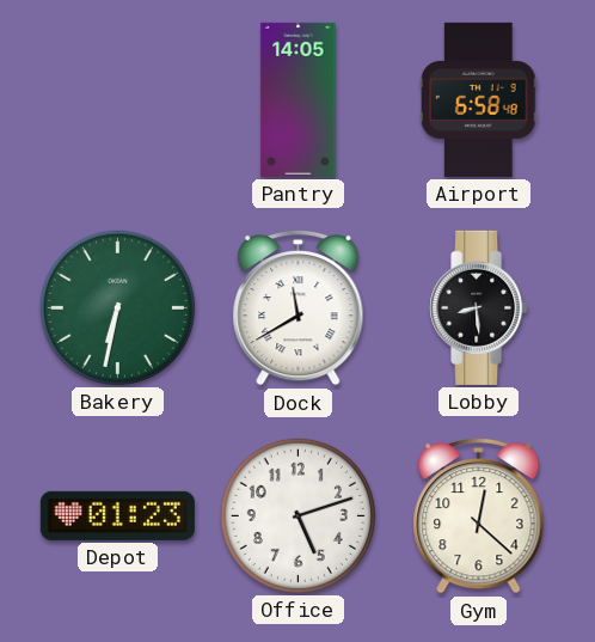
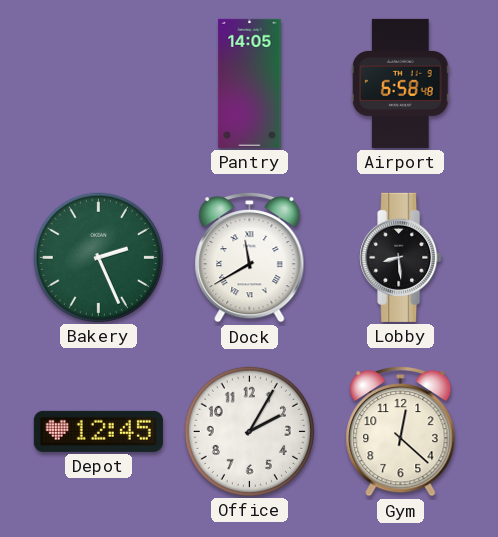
Bakery: 6:32 -> 2:26
Depot: 01:23 -> 12:45
Office: 5:12 -> 2:05
